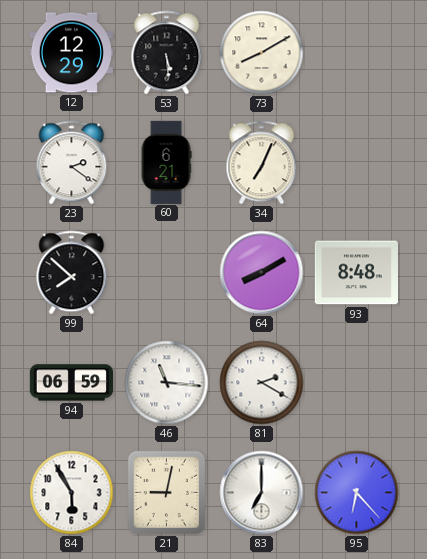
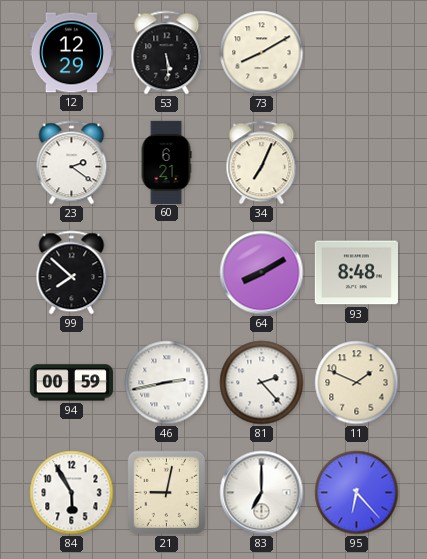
94: 06:59 -> 00:59
46: 11:16 -> 2:43
81: 2:20 -> 2:23
11: none -> 1:49
